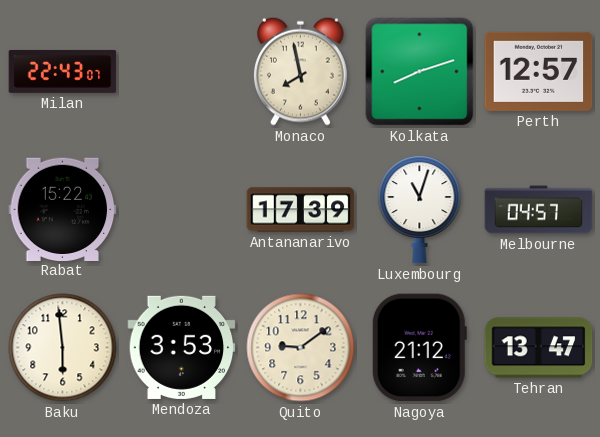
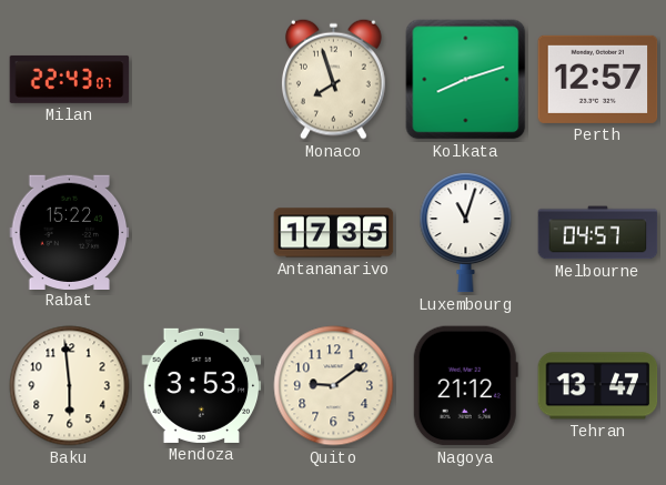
Monaco: 7:58 -> 7:57
Antananarivo: 17:39 -> 17:35
